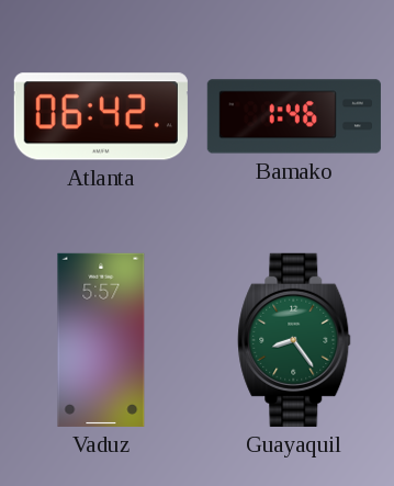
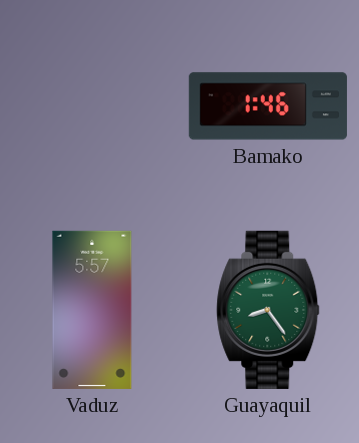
Atlanta: 06:42 -> none
